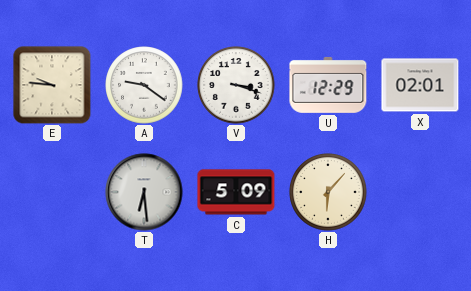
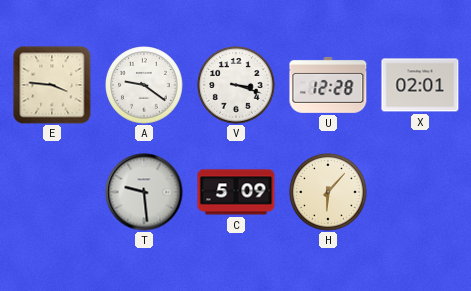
E: 9:46 -> 3:46
U: 12:29 -> 12:28
T: 6:29 -> 9:29
